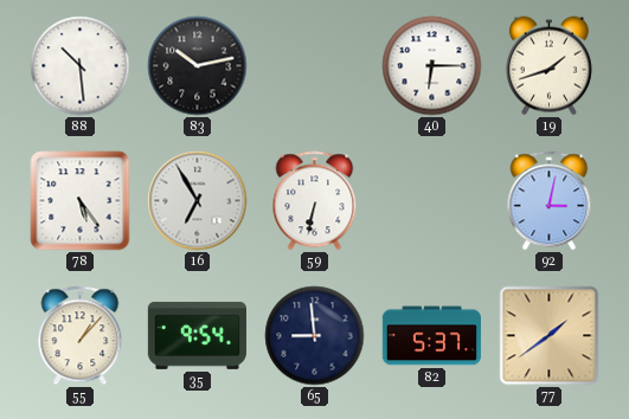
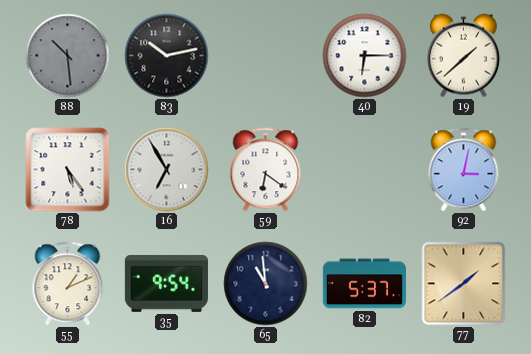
88 dial: white -> grey
19: 1:42 -> 1:38
59: 6:32 -> 6:21
55: 1:07 -> 1:11
65: 8:59 -> 10:59
